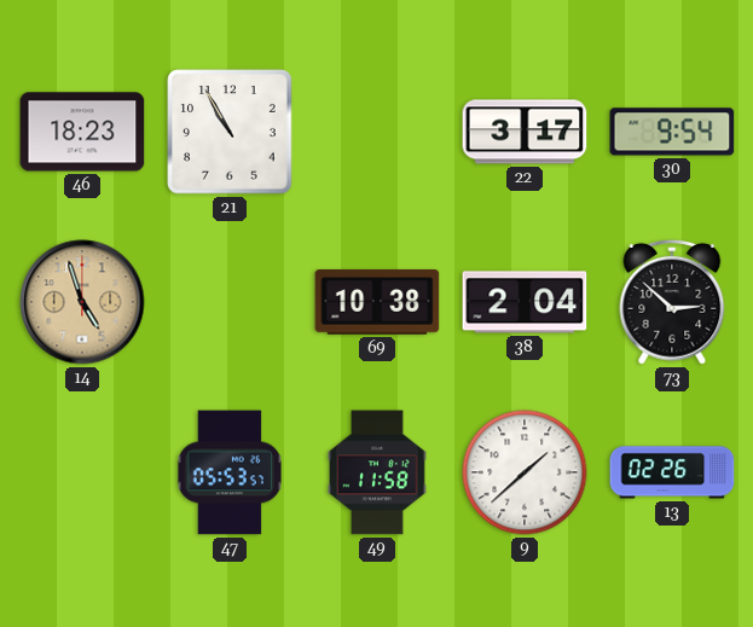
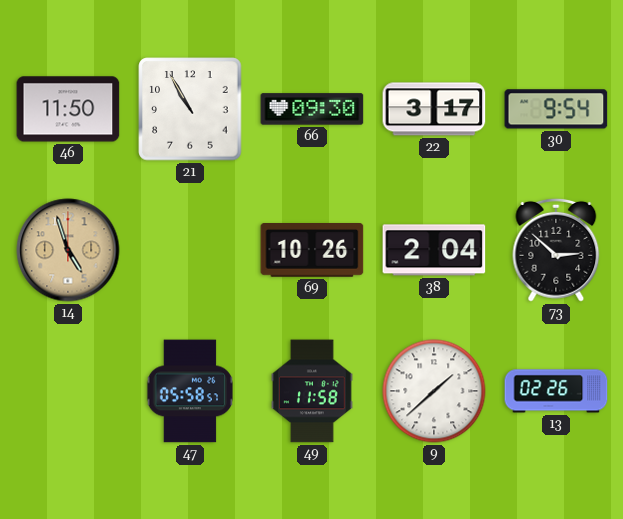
46: 18:23 -> 11:50
66: none -> 09:30
69: 10:38 -> 10:26
47: 05:53 -> 05:58
